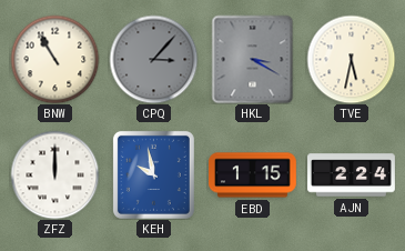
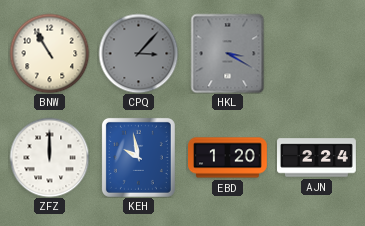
TVE: 5:32 -> none
EBD: 1:15 -> 1:20
